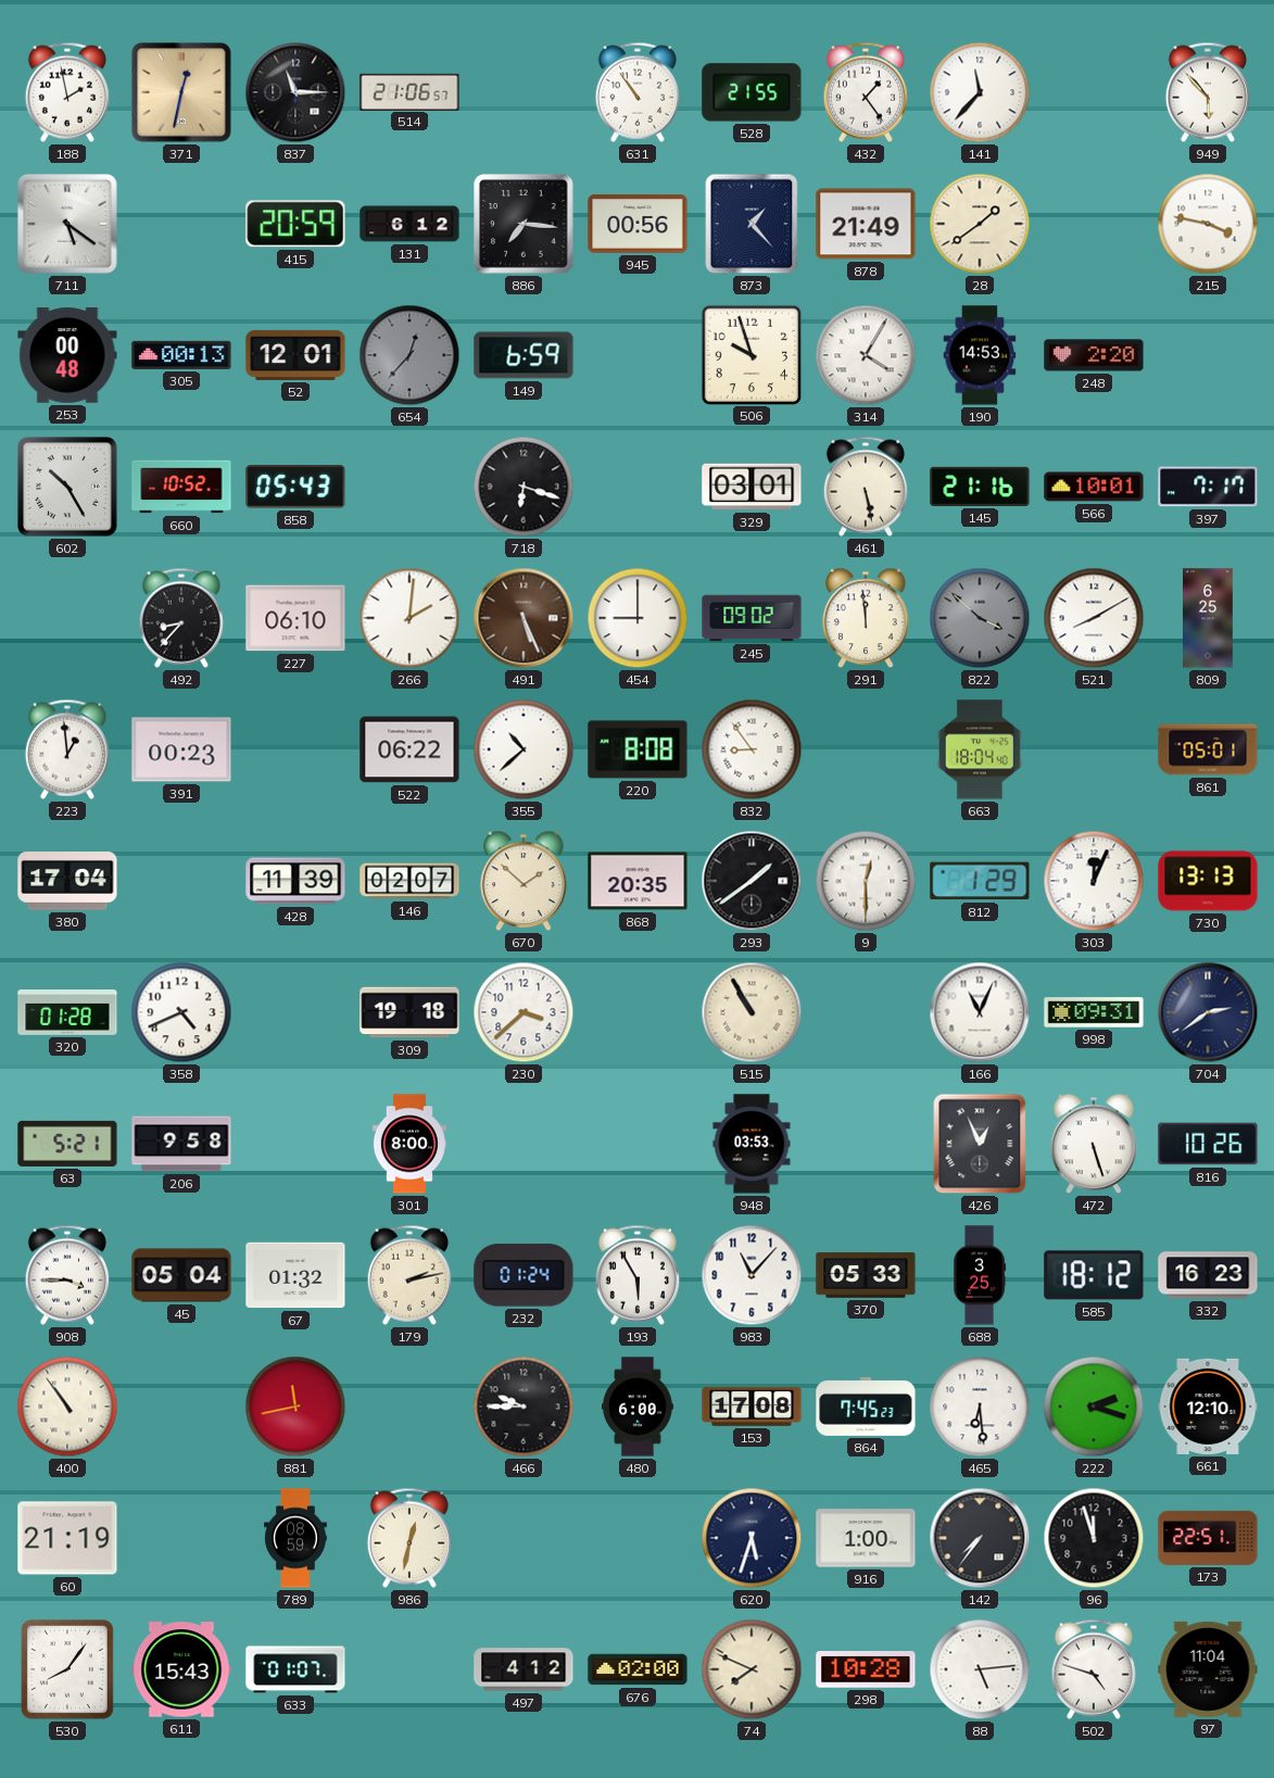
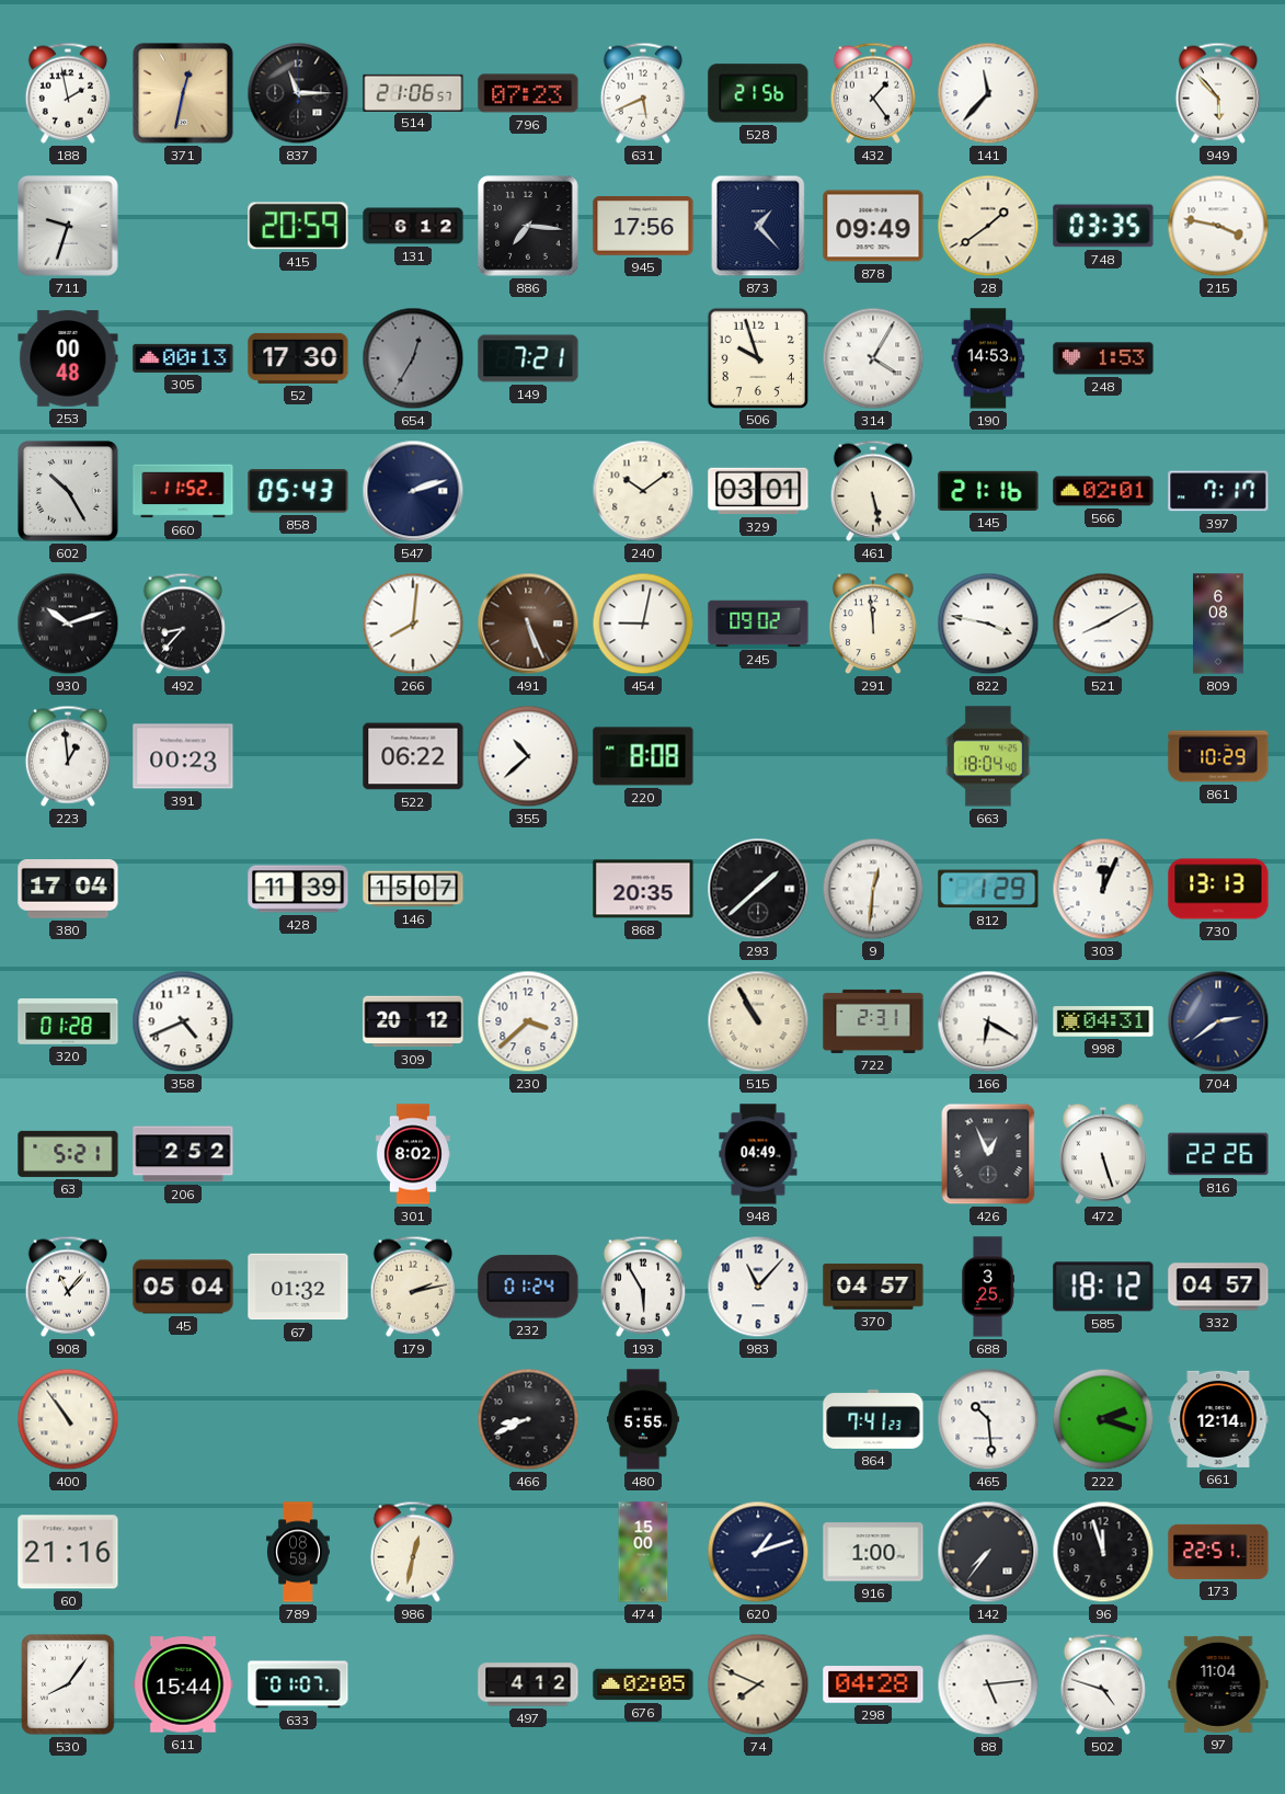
796: none -> 07:23
631: 10:54 -> 5:41
528: 21:55 -> 21:56
711: 5:21 -> 9:33
945: 00:56 -> 17:56
878: 21:49 -> 09:49
748: none -> 03:35
52: 12:01 -> 17:30
654: 12:37 -> 12:35
149: 6:59 -> 7:21
248: 2:20 -> 1:53
660: 10:52 -> 11:52
547: none -> 2:12
718: 6:18 -> none
240: none -> 10:09
566: 10:01 -> 02:01
930: none -> 10:12
227: 06:10 -> none
266: 2:01 -> 8:01
454: 9:00 -> 9:02
822: 3:52 -> 3:47
822 dial: grey -> white
809: 6:25 -> 6:08
832: 8:54 -> none
861: 05:01 -> 10:29
146: 02:07 -> 15:07
670: 1:52 -> none
293: 1:39 -> 1:38
9: 12:30 -> 12:31
309: 19:18 -> 20:12
722: none -> 2:31
166: 11:04 -> 6:20
998: 09:31 -> 04:31
206: 9:58 -> 2:52
301: 8:00 -> 8:02
948: 03:53 -> 04:49
816: 10:26 -> 22:26
908: 3:45 -> 11:07
370: 05:33 -> 04:57
332: 16:23 -> 04:57
881: 11:43 -> none
466: 9:45 -> 8:41
480: 6:00 -> 5:55
153: 17:08 -> none
864: 7:45 -> 7:41
465: 6:29 -> 10:29
661: 12:10 -> 12:14
60: 21:19 -> 21:16
474: none -> 15:00
620: 5:33 -> 1:12
611: 15:43 -> 15:44
676: 02:00 -> 02:05
298: 10:28 -> 04:28
